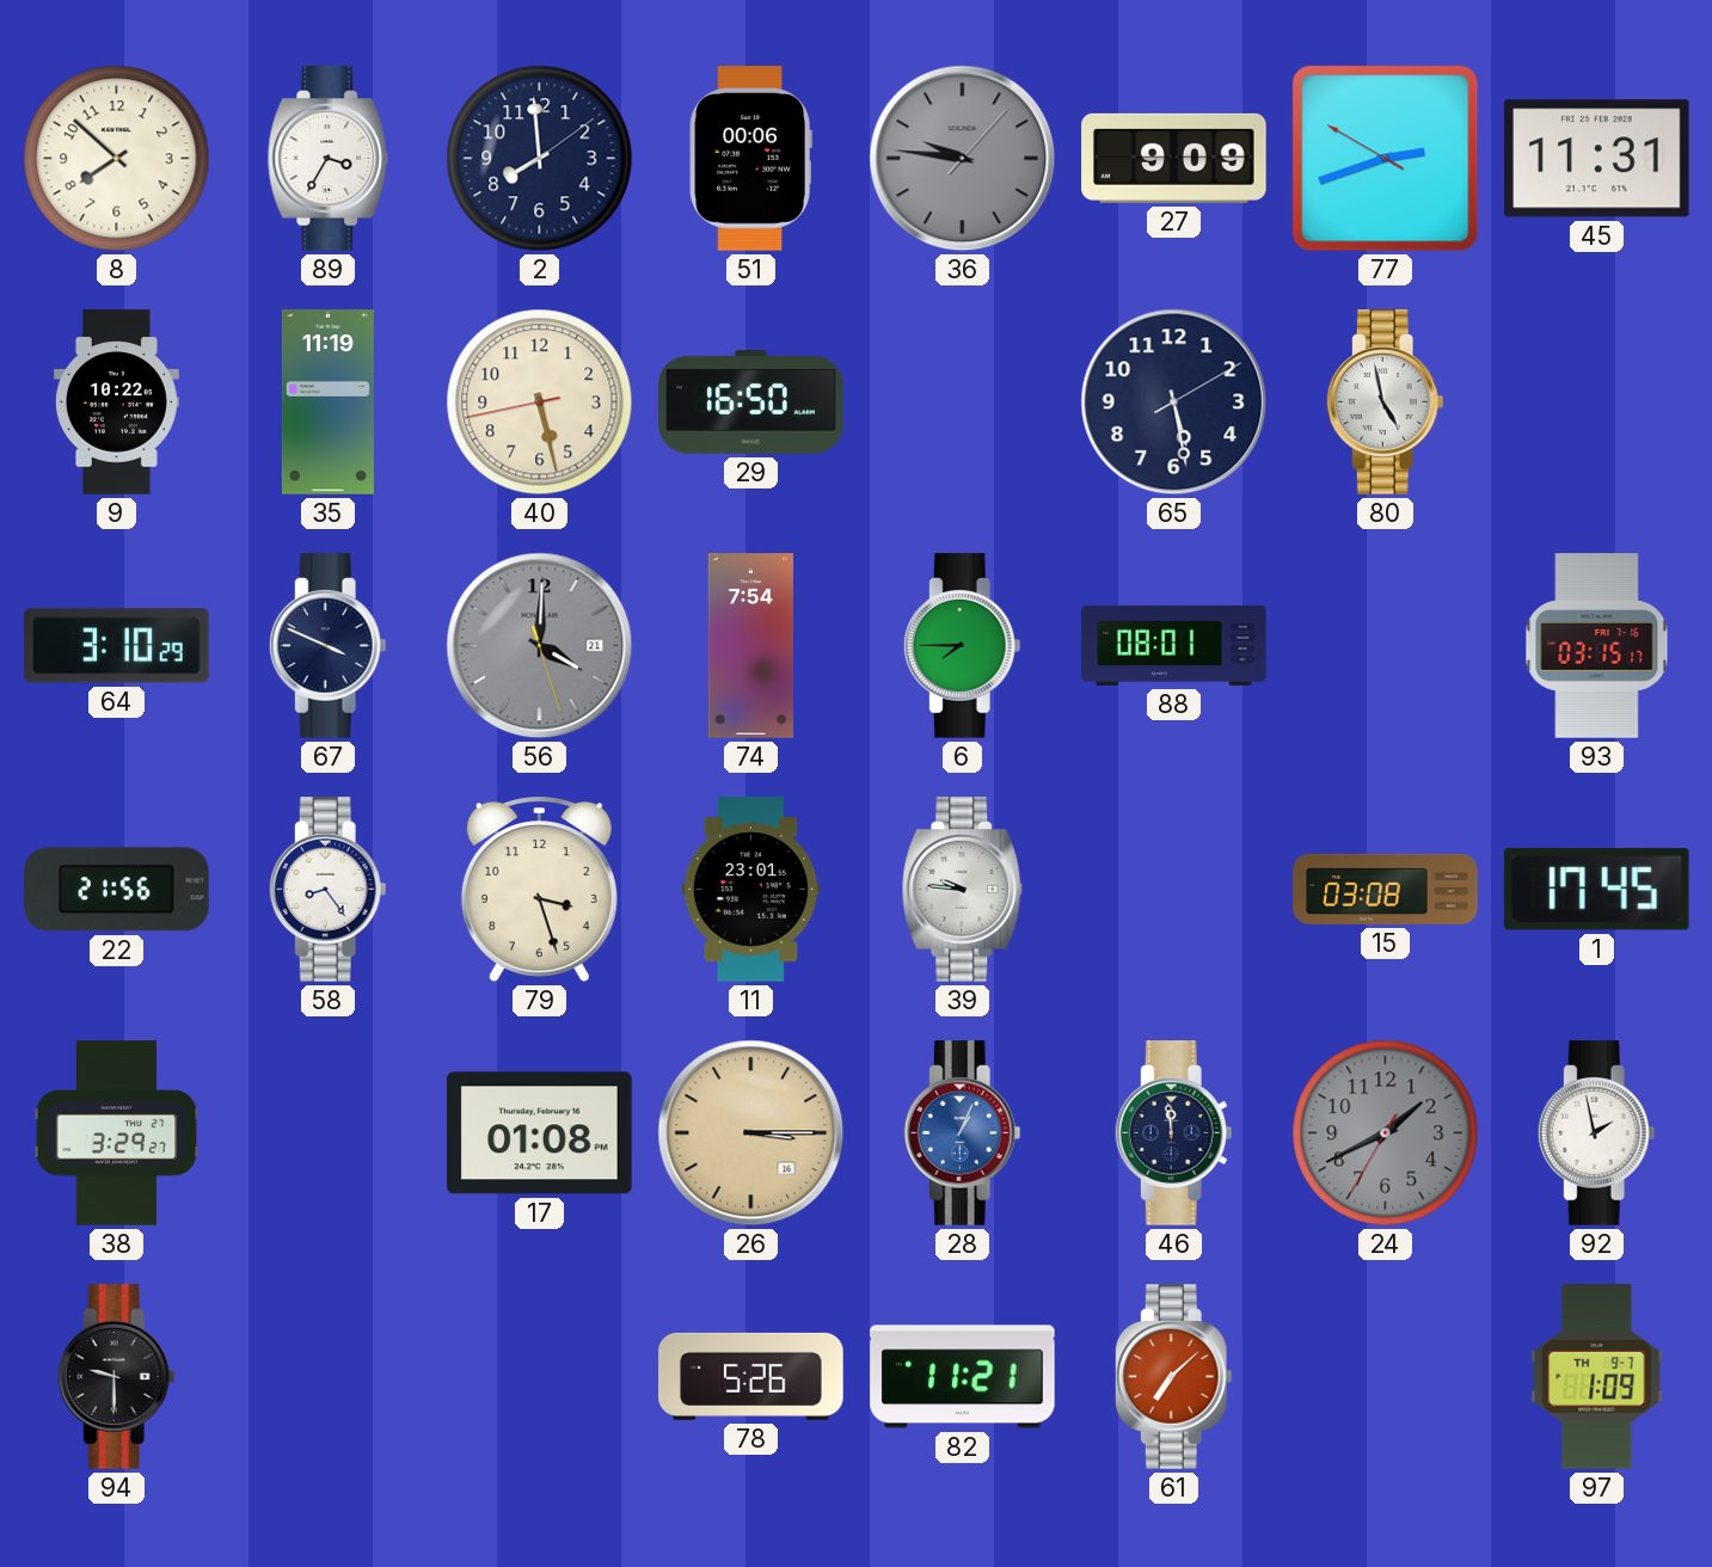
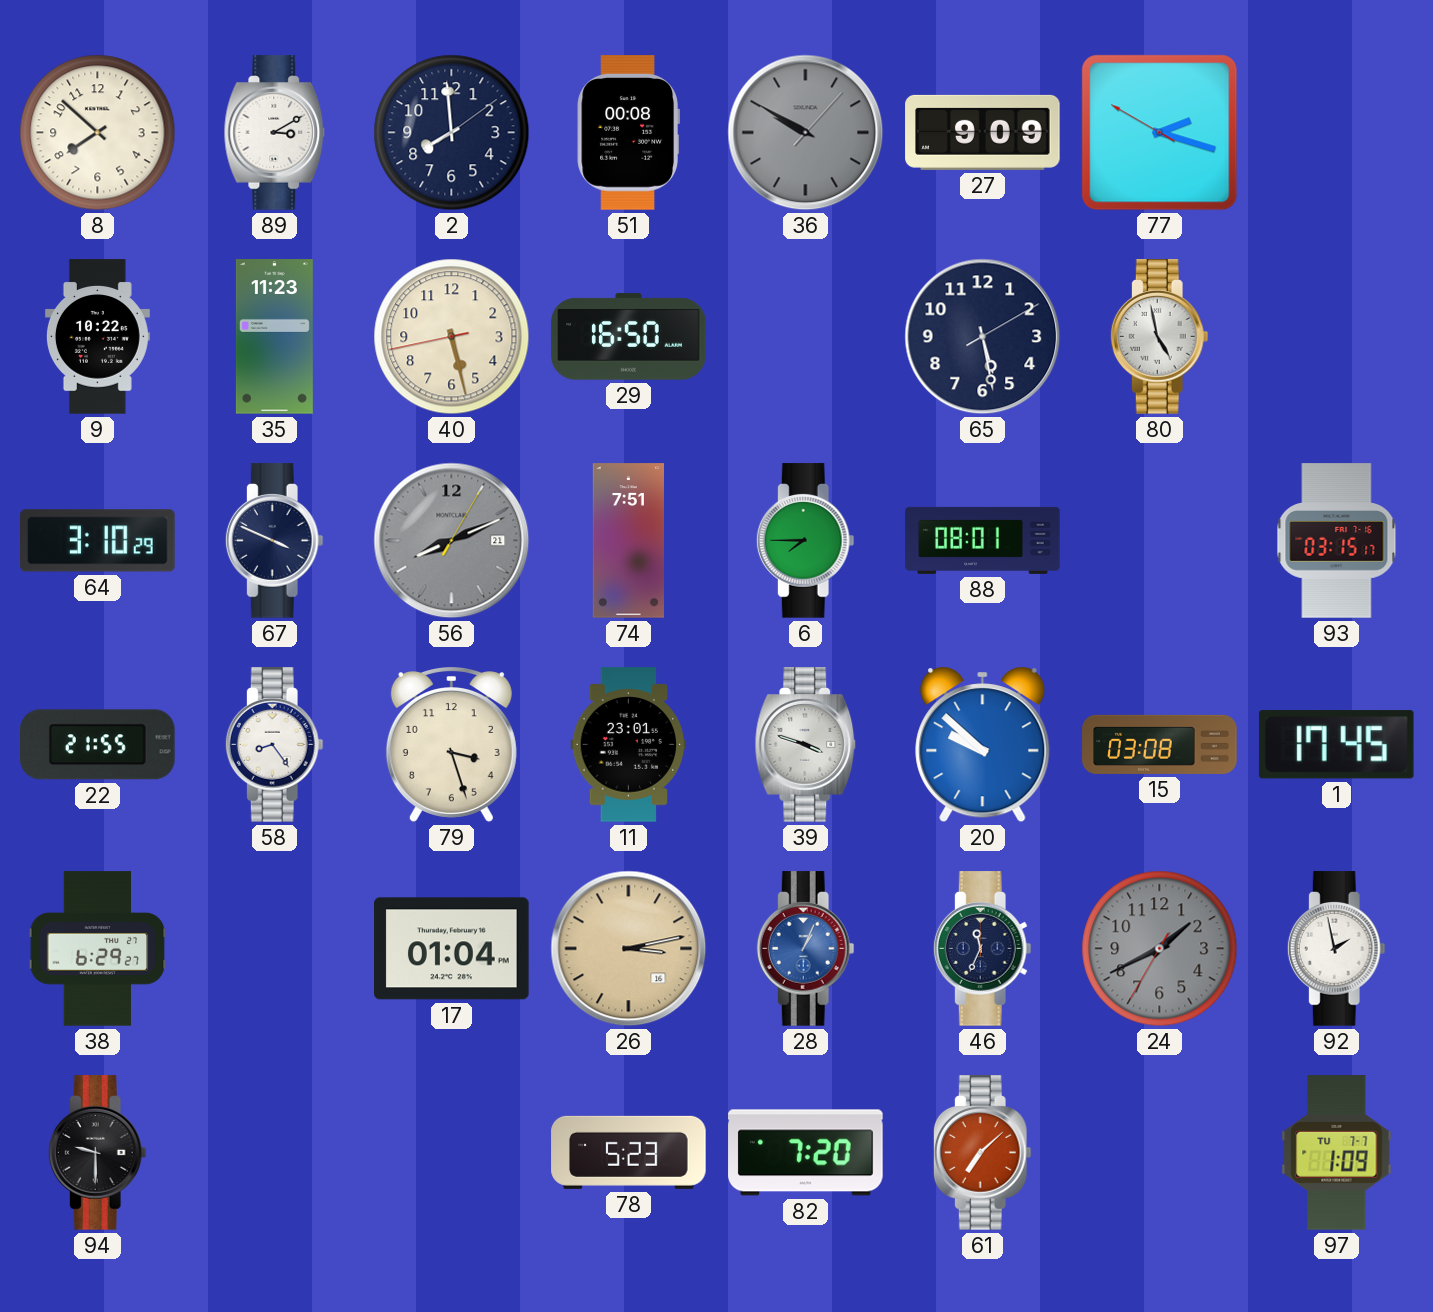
89: 3:35 -> 3:10
51: 00:06 -> 00:08
36: 9:46 -> 9:50
77: 2:41 -> 2:17
45: 11:31 -> none
35: 11:19 -> 11:23
56: 4:00 -> 8:11
74: 7:54 -> 7:51
22: 21:56 -> 21:55
39: 9:46 -> 3:48
20: none -> 9:52
38: 3:29 -> 6:29
17: 01:08 -> 01:04
26: 3:15 -> 3:13
46: 11:59 -> 11:34
78: 5:26 -> 5:23
82: 11:21 -> 7:20
97 date: TH 9-7 -> TU 7-7
